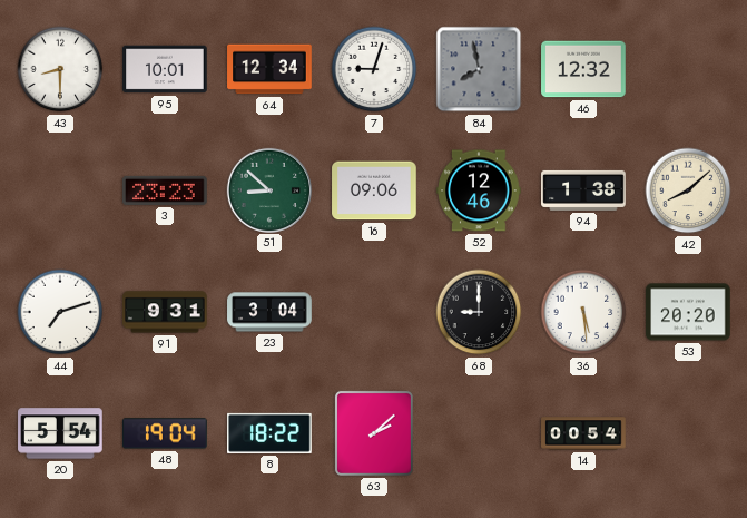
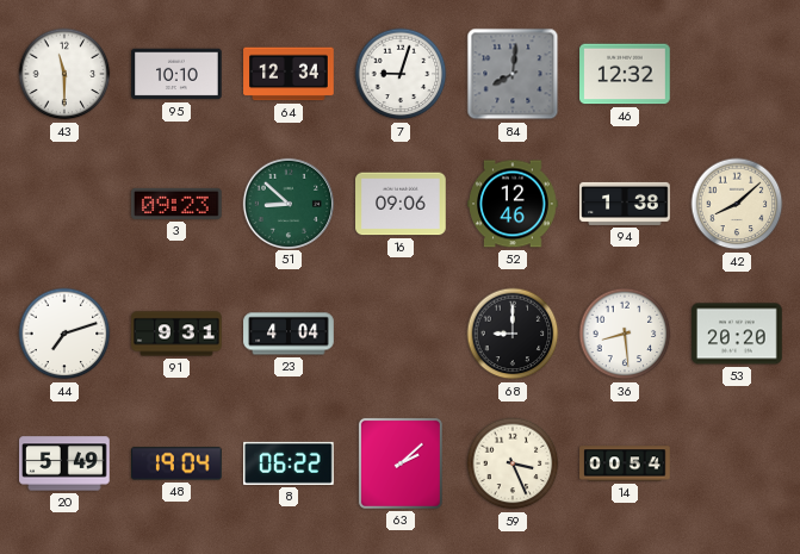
43: 8:30 -> 11:30
95: 10:01 -> 10:10
84: 7:58 -> 8:01
3: 23:23 -> 09:23
23: 3:04 -> 4:04
36: 5:29 -> 8:29
20: 5:54 -> 5:49
8: 18:22 -> 06:22
59: none -> 3:26
